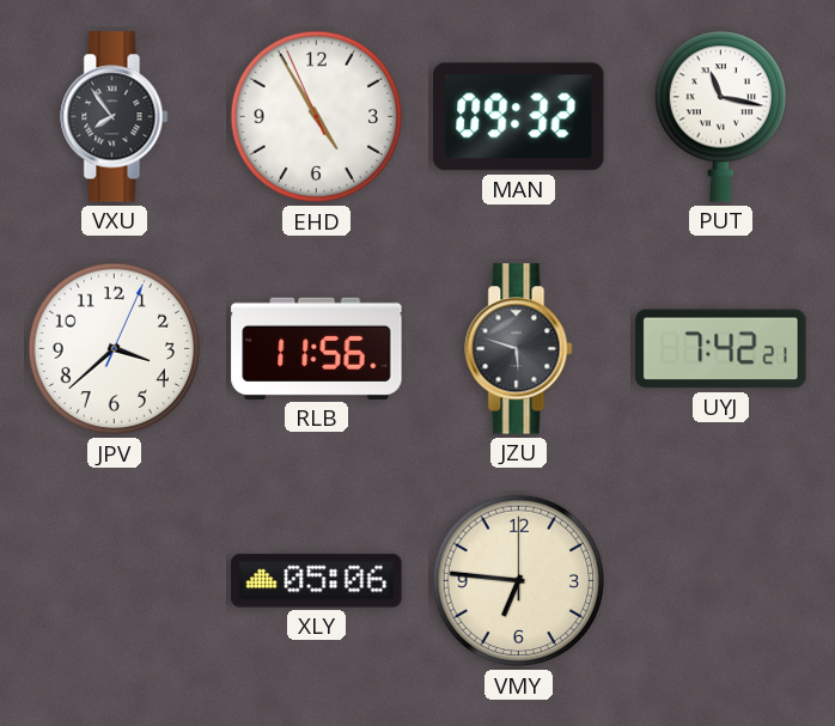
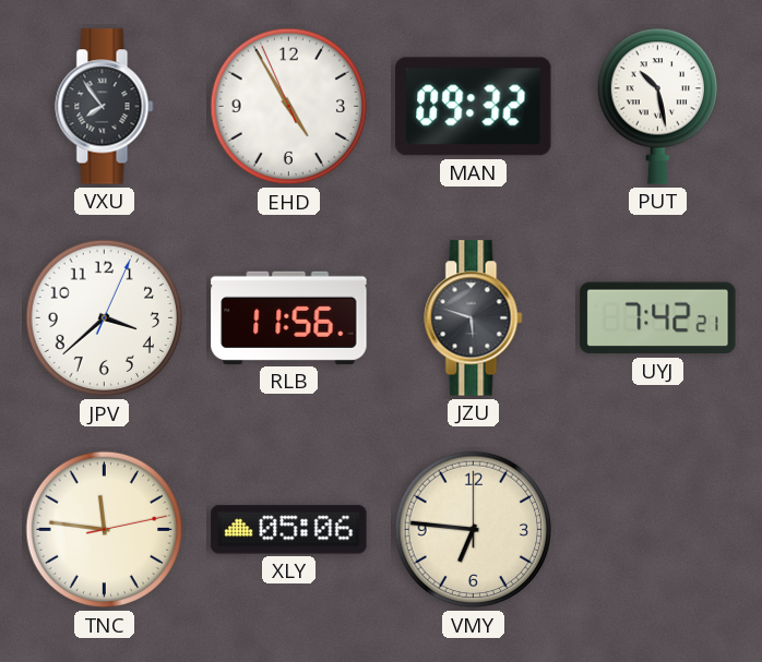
PUT: 11:17 -> 10:28
TNC: none -> 11:46
